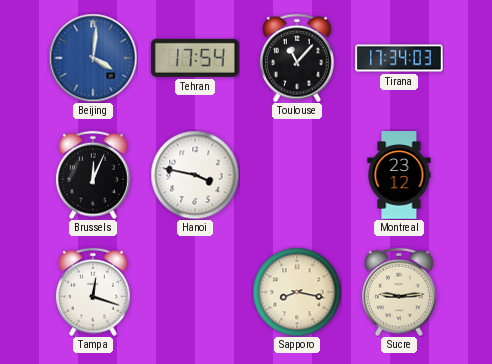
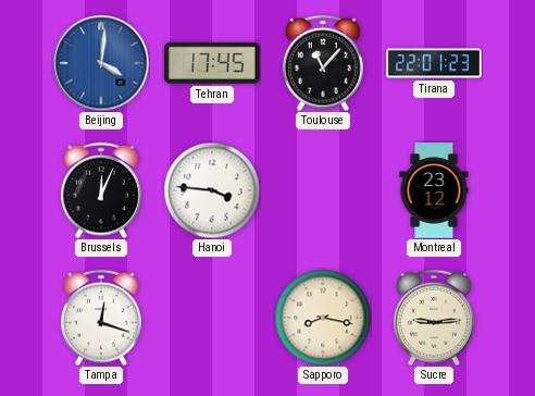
Tehran: 17:54 -> 17:45
Tirana: 17:34 -> 22:01
Hanoi: 3:47 -> 3:46
